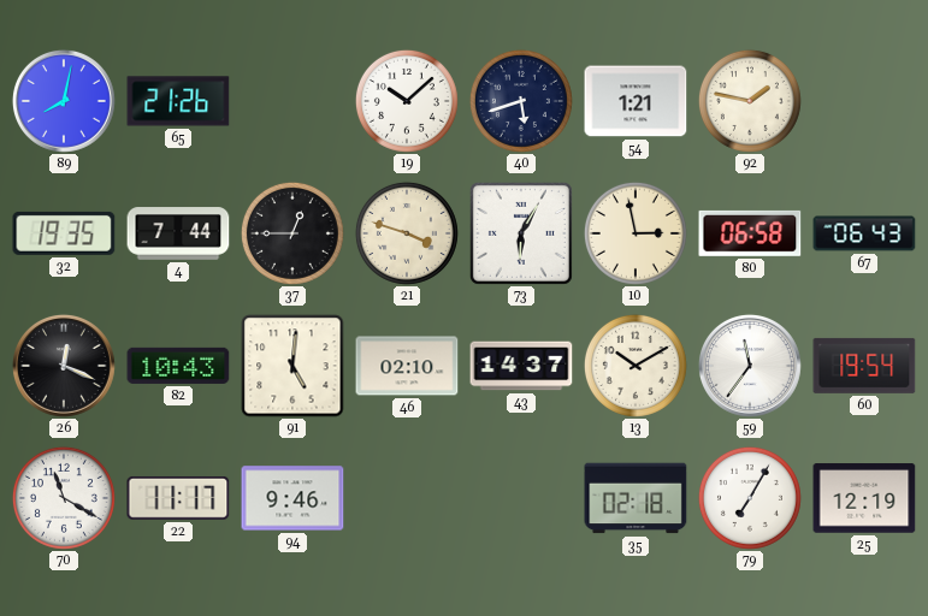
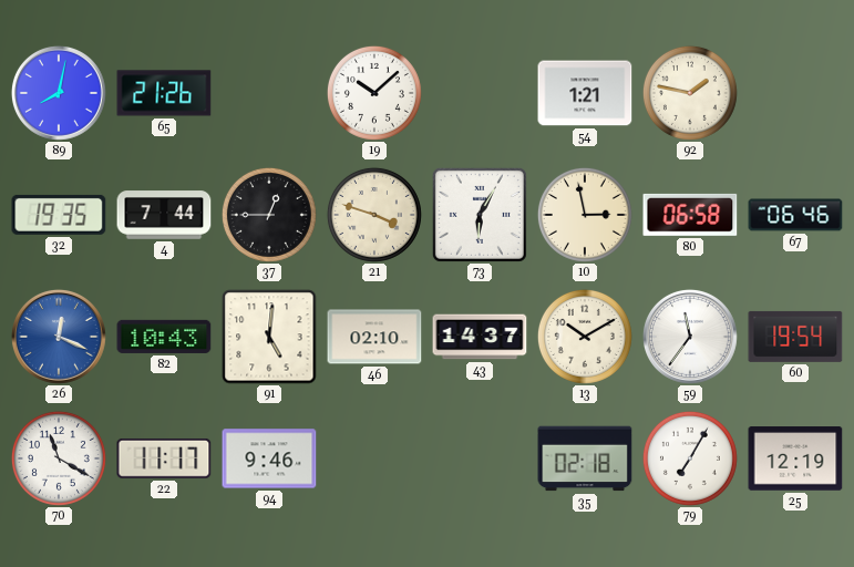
40: 5:42 -> none
67: 06:43 -> 06:46
26 dial: black -> blue
